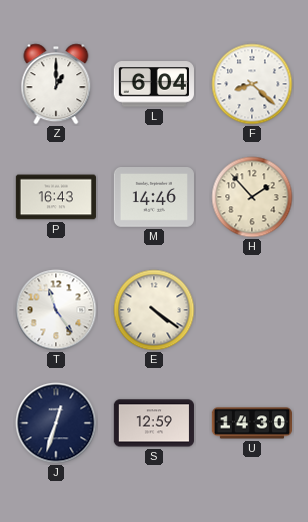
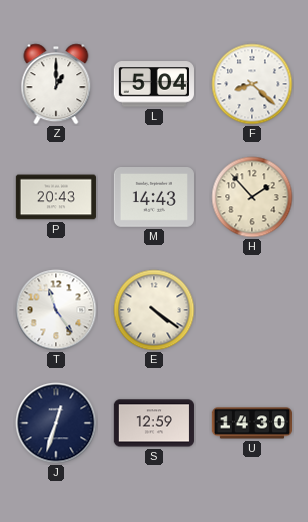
L: 6:04 -> 5:04
P: 16:43 -> 20:43
M: 14:46 -> 14:43
